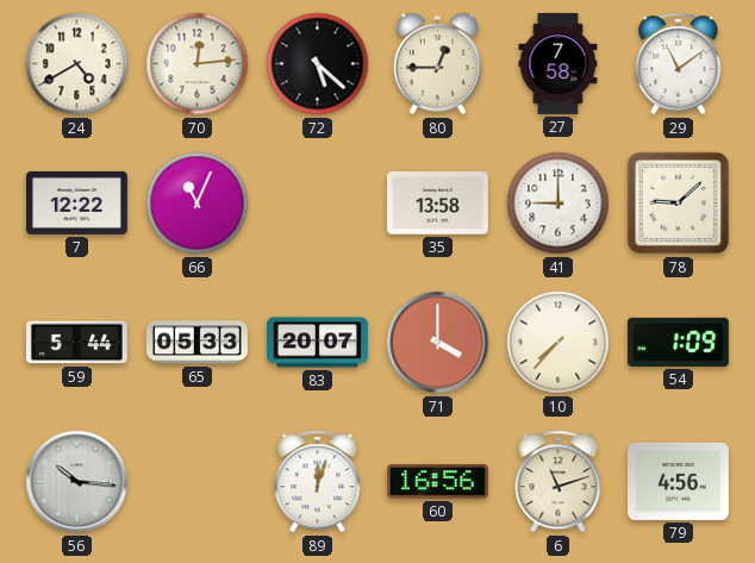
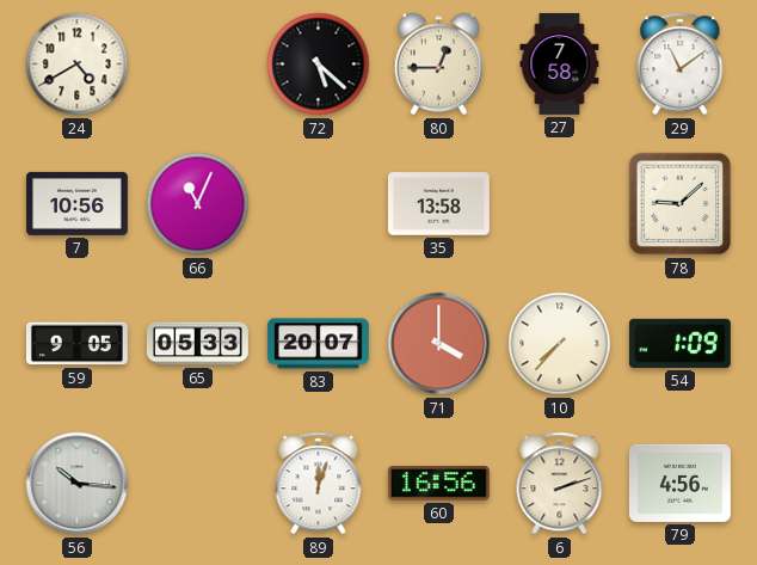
70: 12:14 -> none
7: 12:22 -> 10:56
41: 9:00 -> none
59: 5:44 -> 9:05
6: 11:12 -> 2:12
